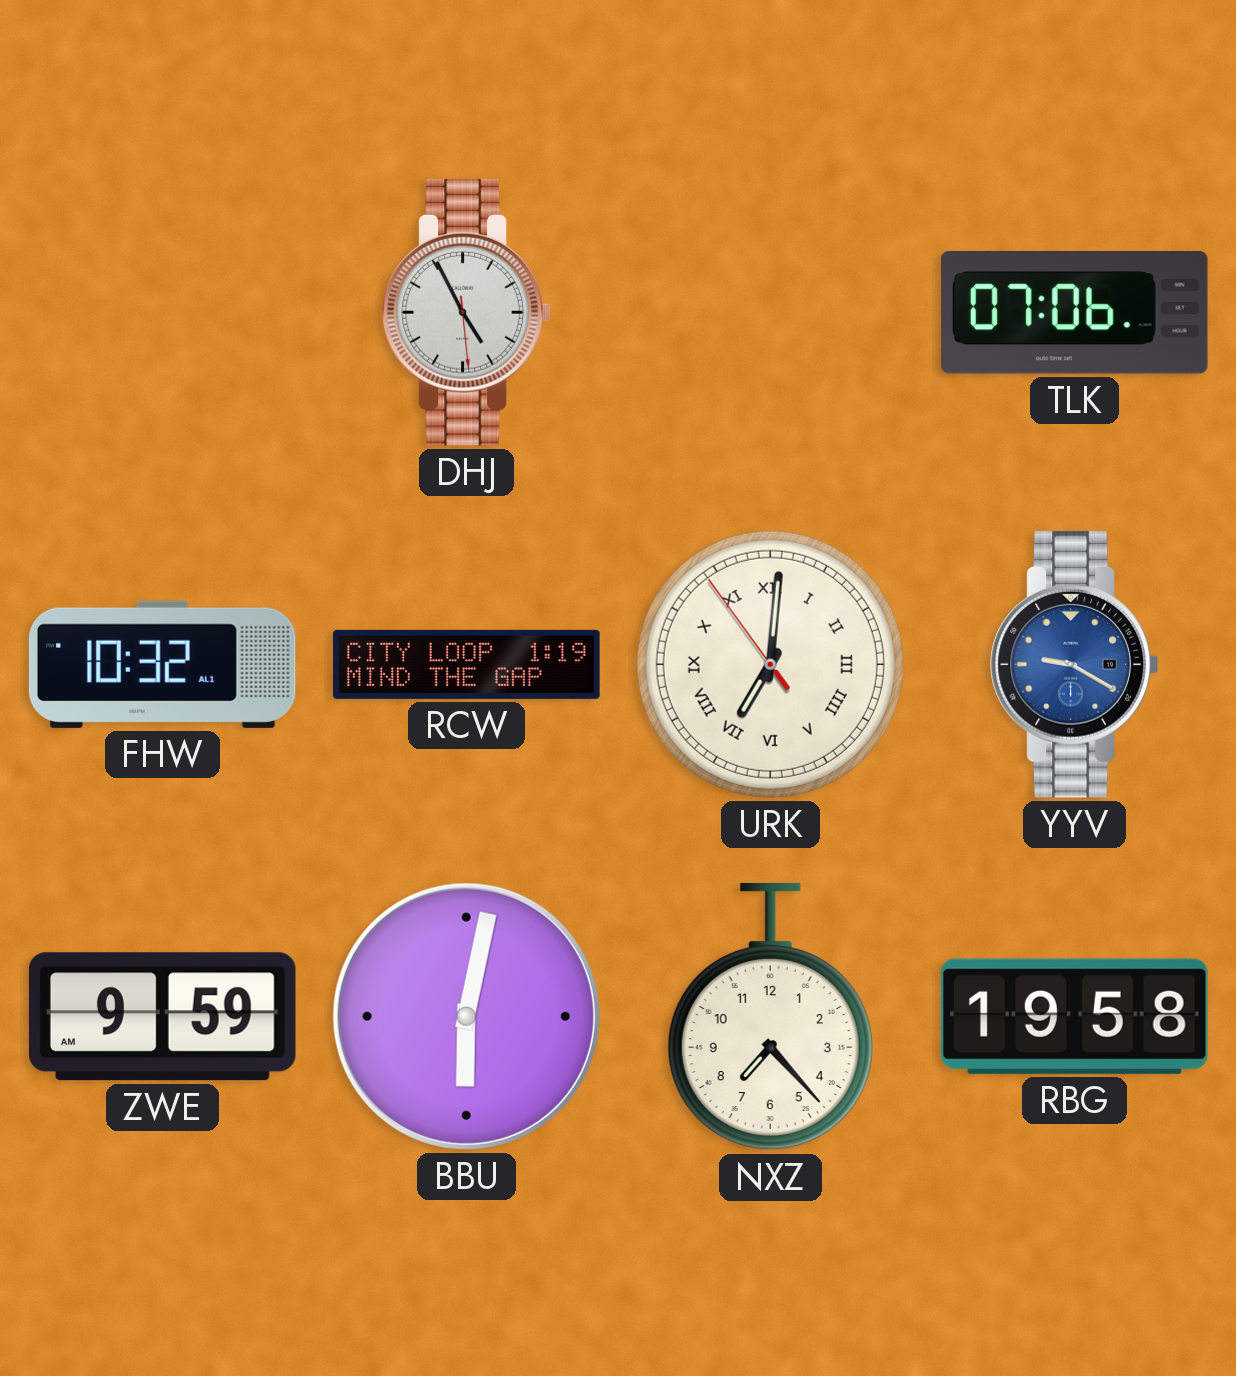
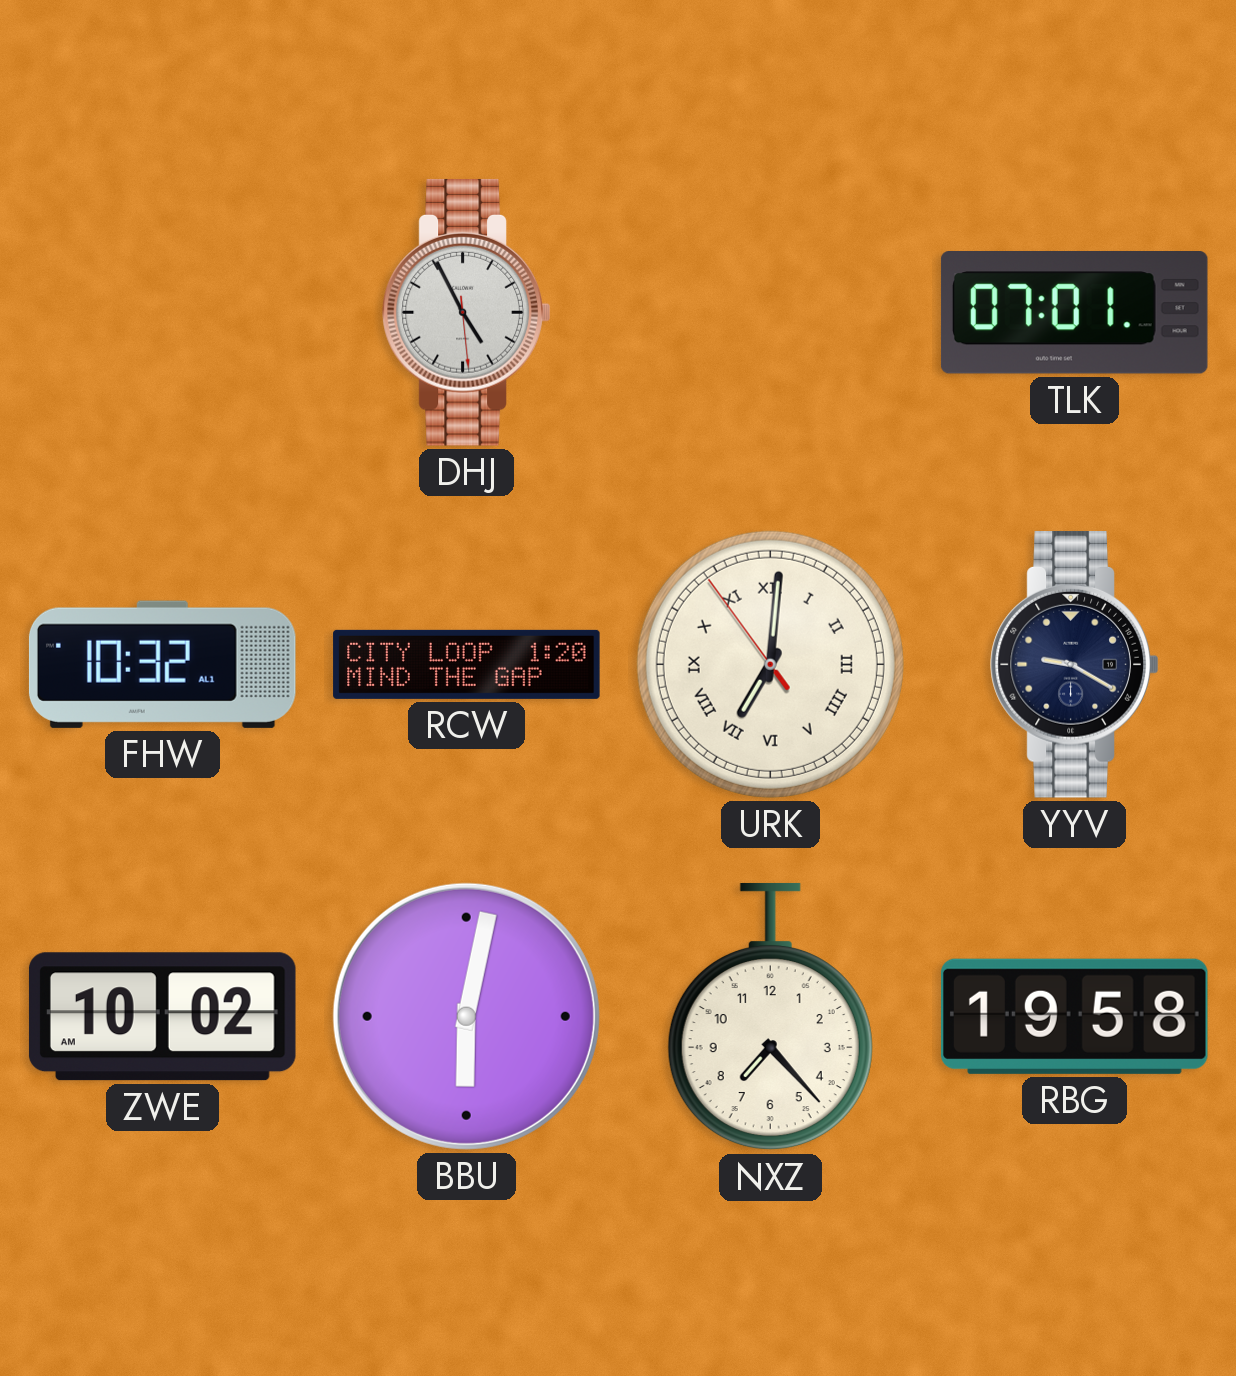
TLK: 07:06 -> 07:01
RCW: 1:19 -> 1:20
YYV dial: blue -> navy
ZWE: 9:59 -> 10:02
